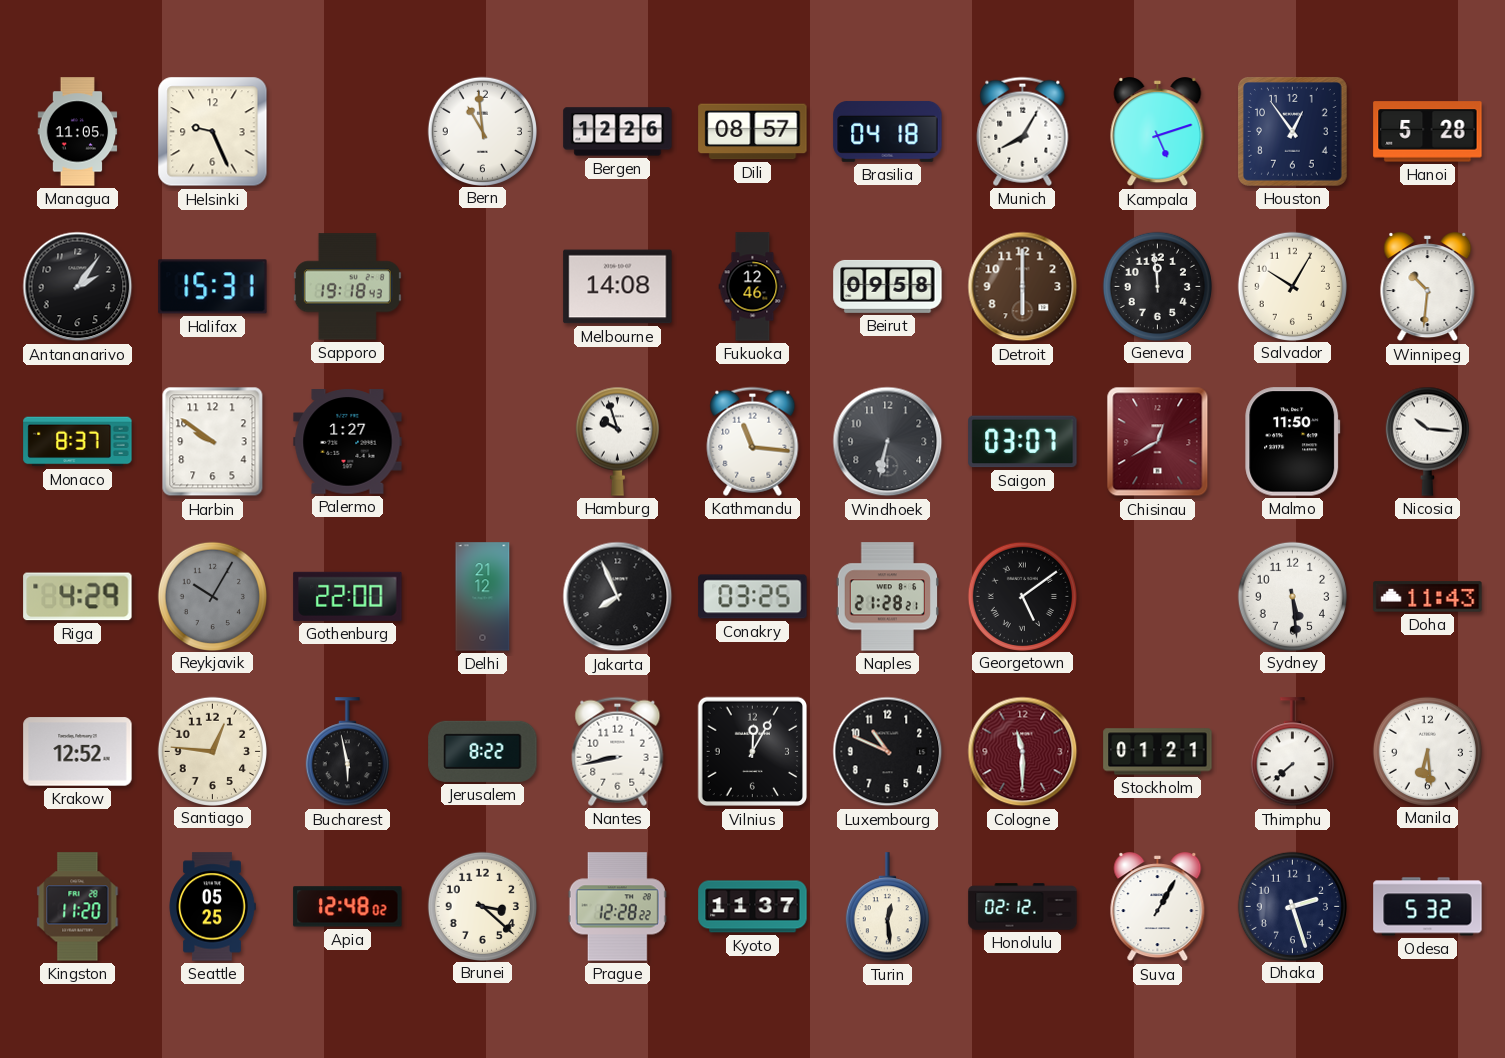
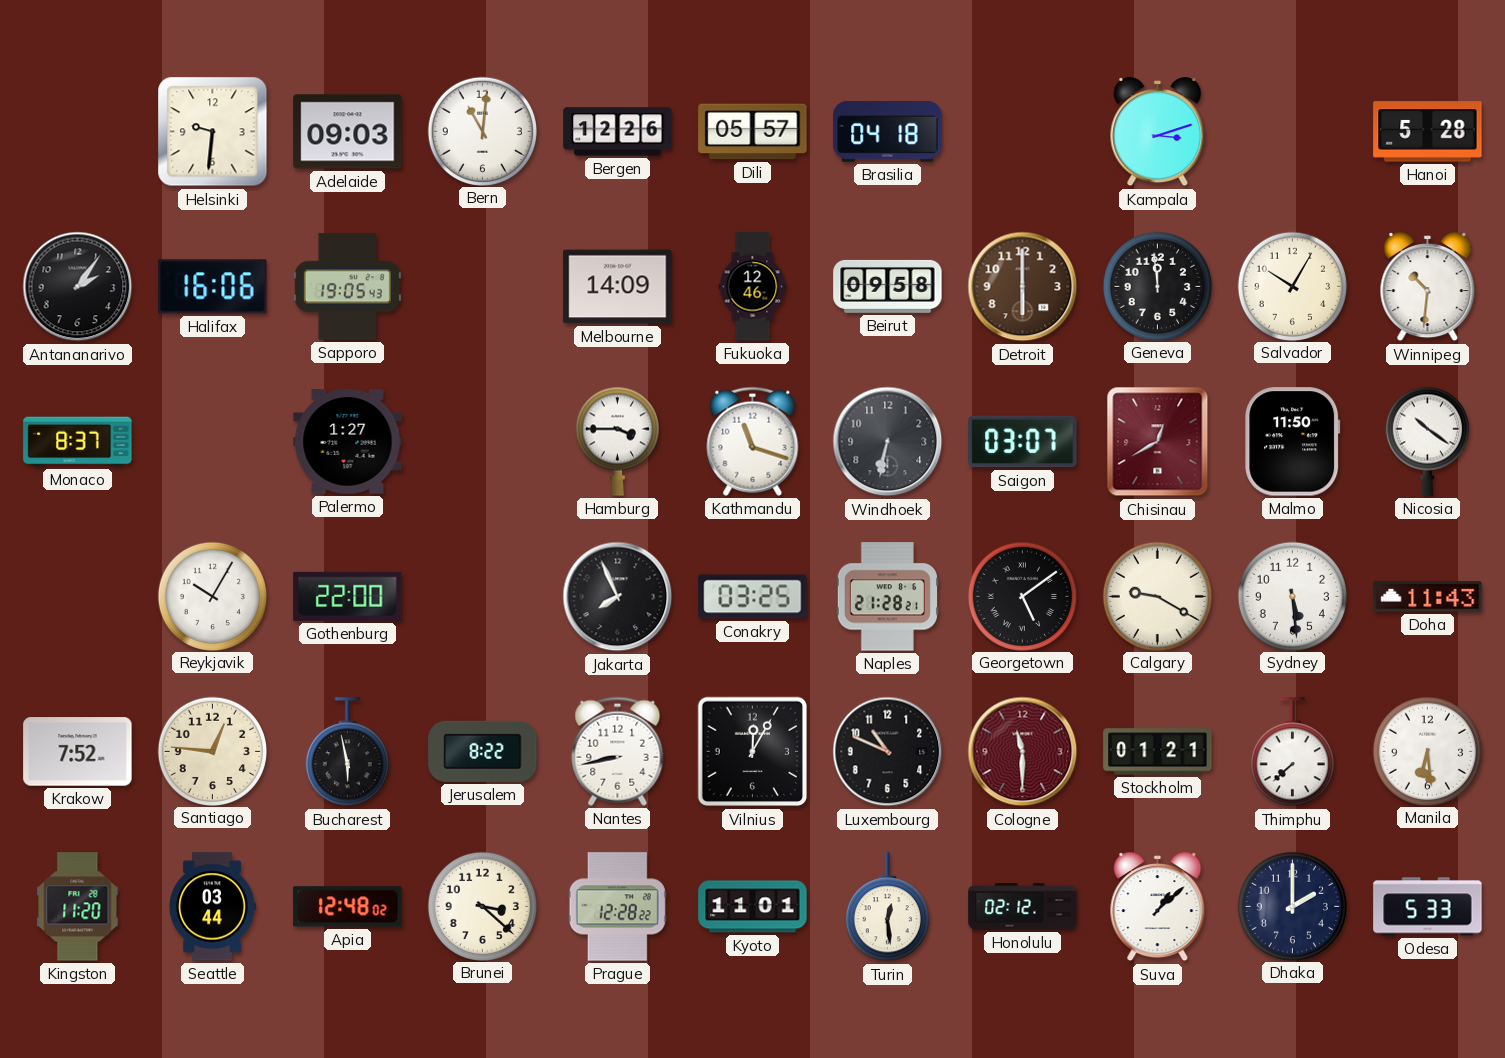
Managua: 11:05 -> none
Helsinki: 9:26 -> 9:31
Adelaide: none -> 09:03
Bern: 10:59 -> 11:01
Dili: 08:57 -> 05:57
Munich: 8:05 -> none
Kampala: 5:12 -> 3:12
Houston: 12:54 -> none
Halifax: 15:31 -> 16:06
Sapporo: 19:18 -> 19:05
Melbourne: 14:08 -> 14:09
Harbin: 9:51 -> none
Hamburg: 9:57 -> 3:45
Kathmandu: 11:16 -> 11:18
Nicosia: 10:16 -> 10:21
Riga: 4:29 -> none
Reykjavik dial: grey -> white
Delhi: 21:12 -> none
Calgary: none -> 9:20
Krakow: 12:52 -> 7:52
Seattle: 05:25 -> 03:44
Kyoto: 11:37 -> 11:01
Suva: 1:05 -> 1:08
Dhaka: 2:27 -> 2:00
Odesa: 5:32 -> 5:33
